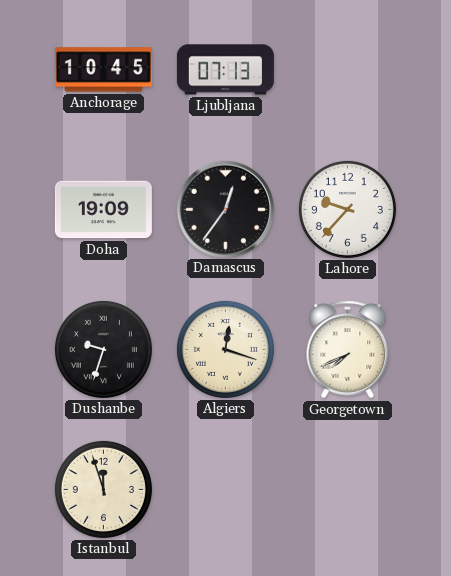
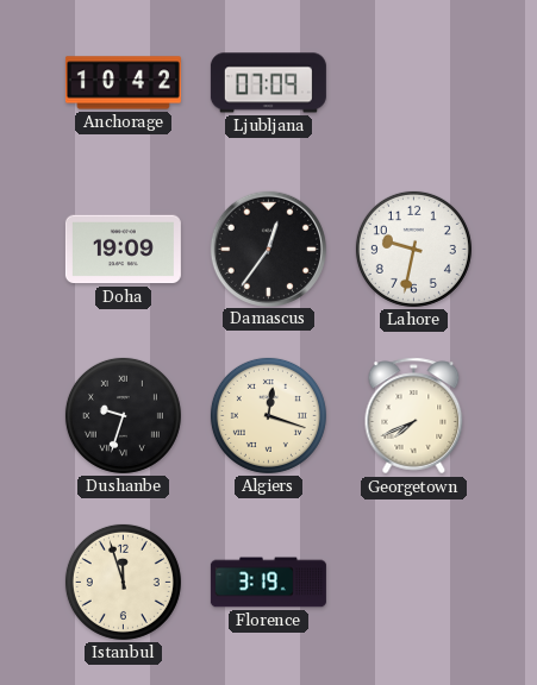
Anchorage: 10:45 -> 10:42
Ljubljana: 07:13 -> 07:09
Lahore: 9:37 -> 9:32
Florence: none -> 3:19
